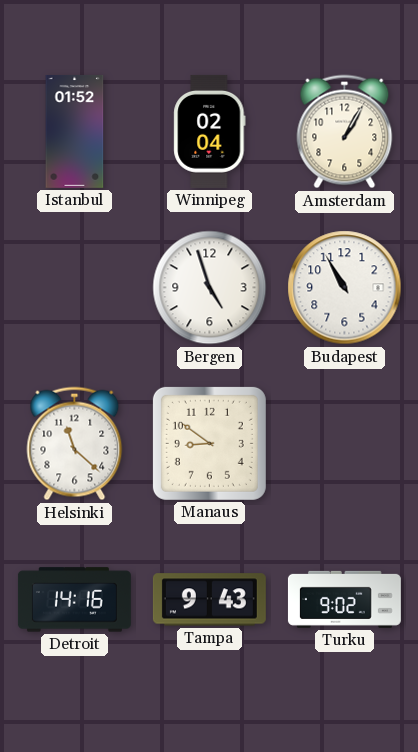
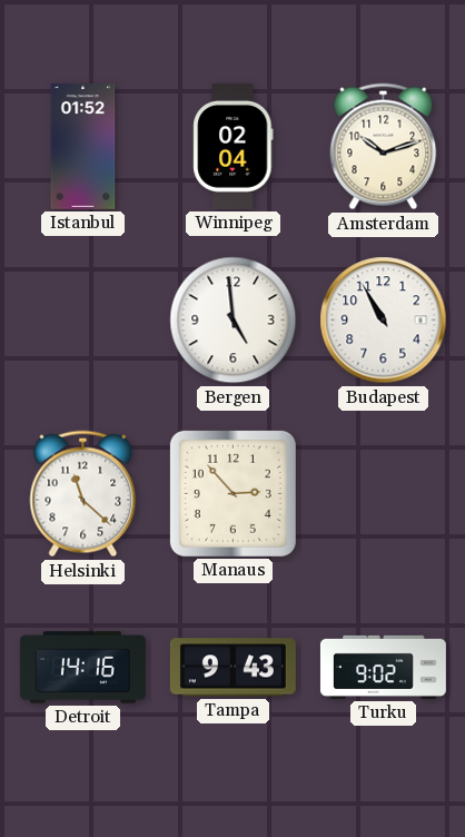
Amsterdam: 1:05 -> 10:12
Bergen: 4:57 -> 4:59
Manaus: 8:51 -> 2:53
